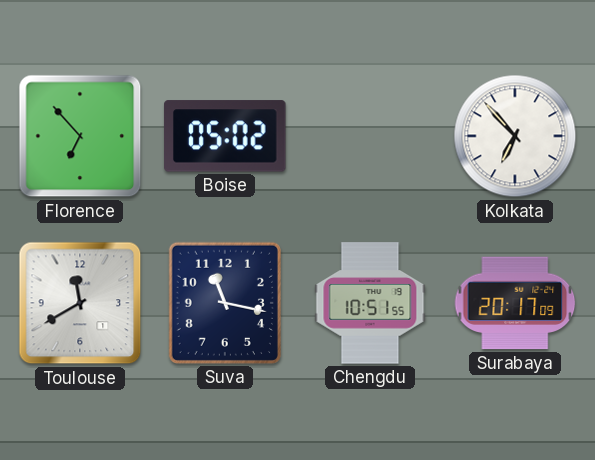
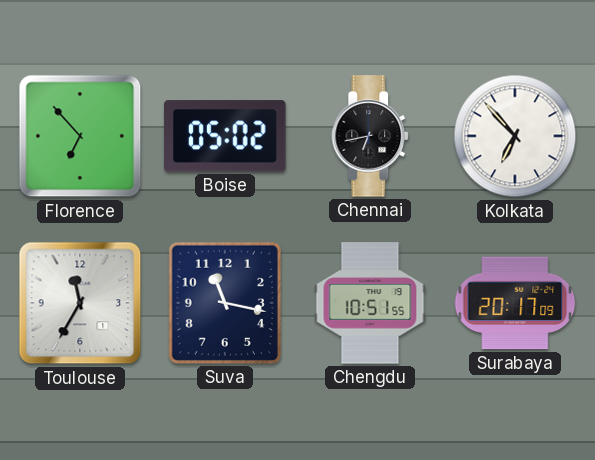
Chennai: none -> 6:43
Toulouse: 11:40 -> 11:35
